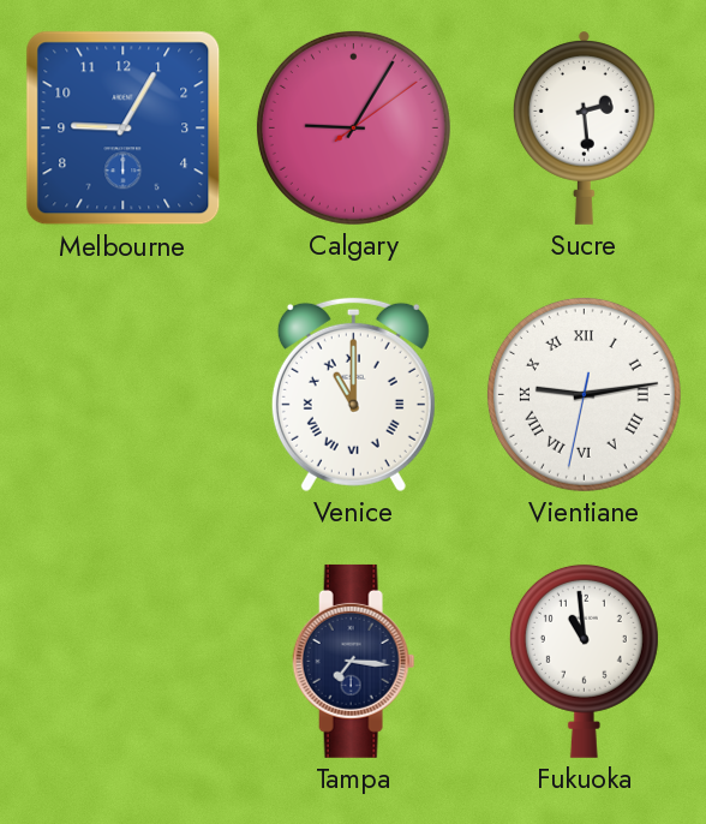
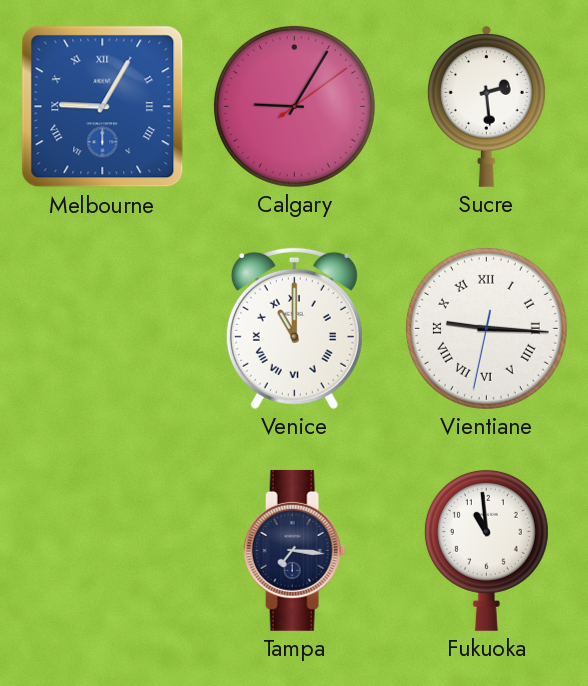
Melbourne numerals: Arabic -> Roman
Vientiane: 9:13 -> 9:15
